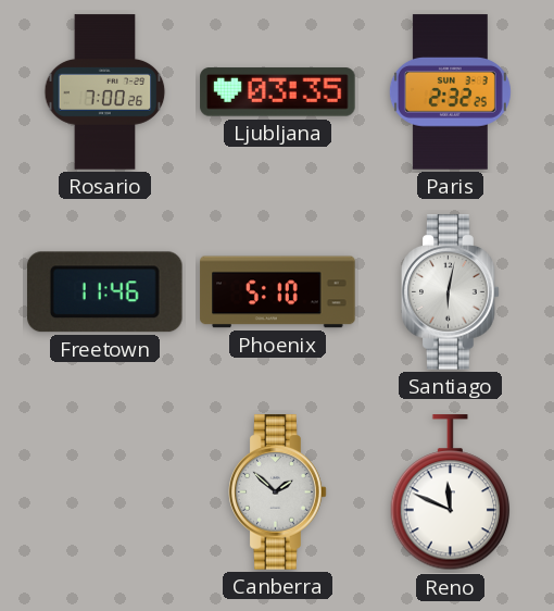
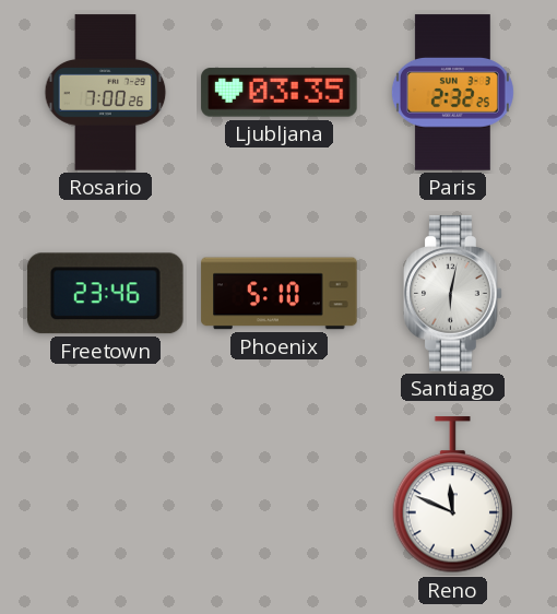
Freetown: 11:46 -> 23:46
Canberra: 1:52 -> none
